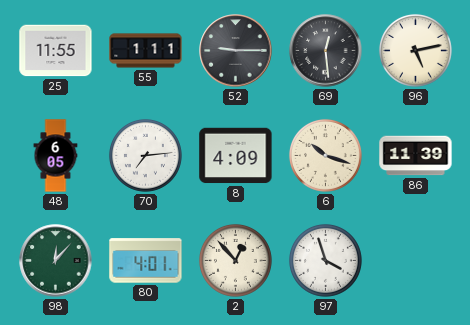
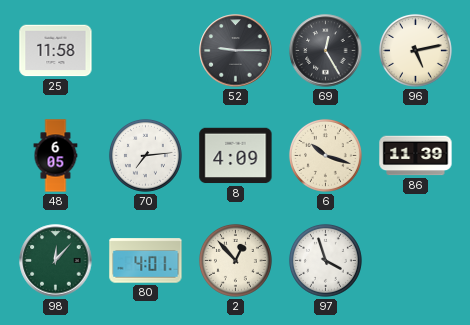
25: 11:55 -> 11:58
55: 1:11 -> none
69: 12:29 -> 12:25
